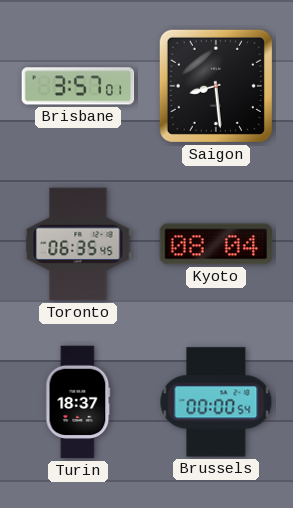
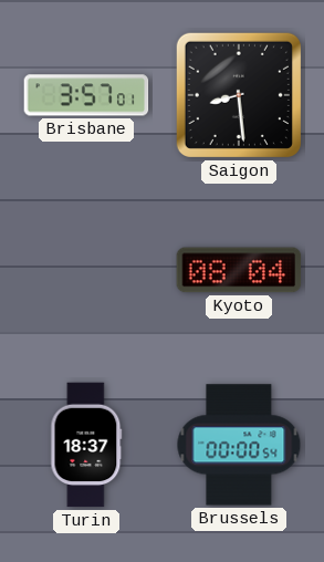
Toronto: 06:35 -> none
